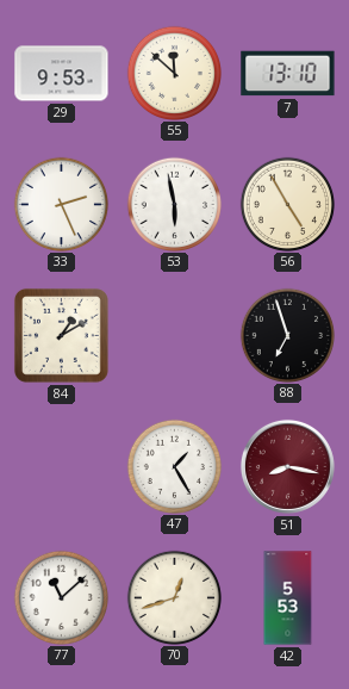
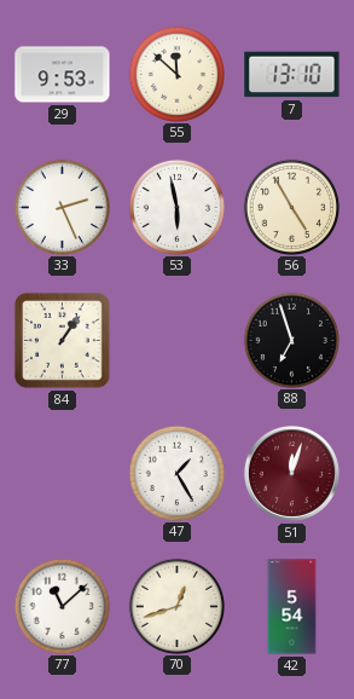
84: 1:10 -> 1:06
51: 8:17 -> 12:03
42: 5:53 -> 5:54
